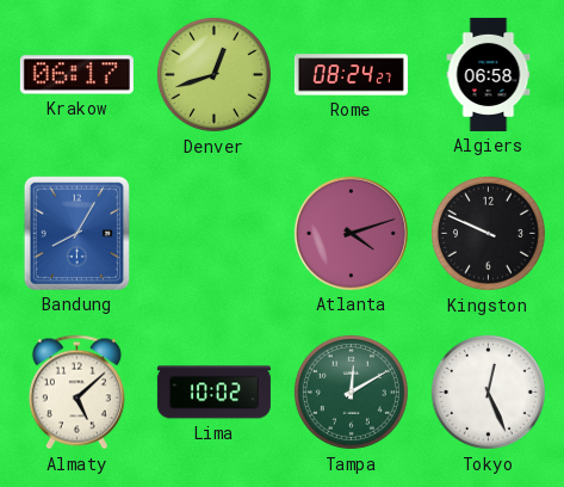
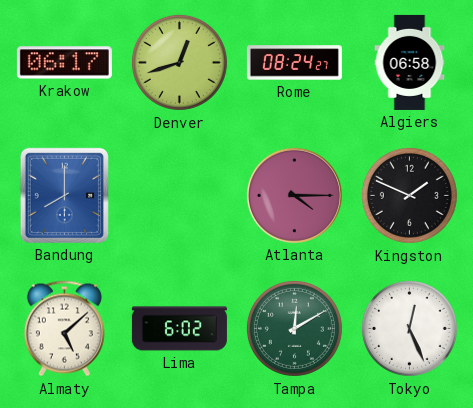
Bandung: 8:05 -> 8:00
Atlanta: 4:12 -> 4:15
Kingston: 9:49 -> 1:49
Lima: 10:02 -> 6:02
